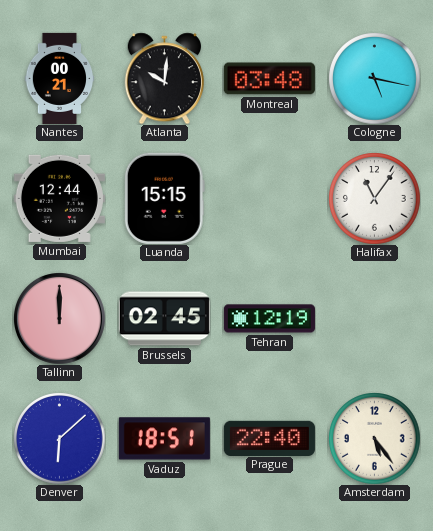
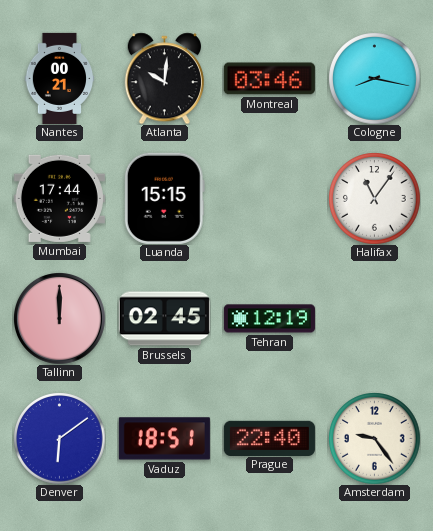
Montreal: 03:48 -> 03:46
Cologne: 5:17 -> 8:17
Mumbai: 12:44 -> 17:44
Denver: 6:08 -> 6:09
Amsterdam: 5:24 -> 9:24
